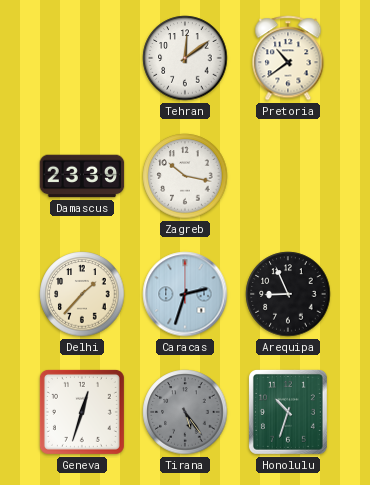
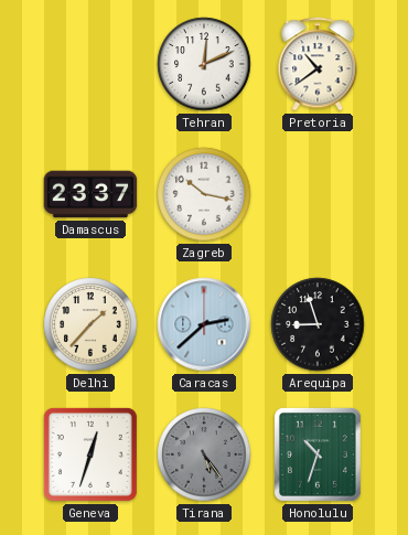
Tehran: 12:09 -> 12:11
Damascus: 23:39 -> 23:37
Caracas: 2:33 -> 2:38
Arequipa: 8:56 -> 8:57
